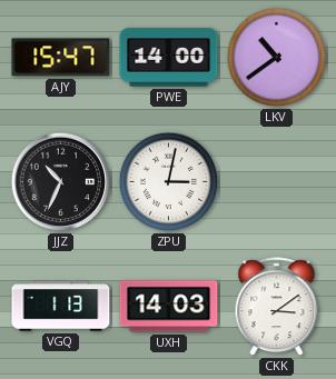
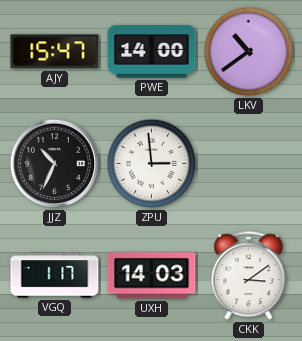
ZPU: 3:02 -> 2:59
VGQ: 1:13 -> 1:17
